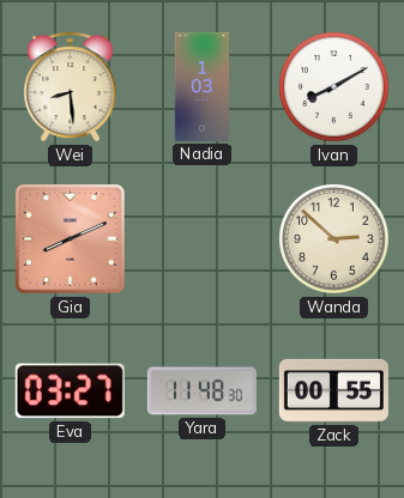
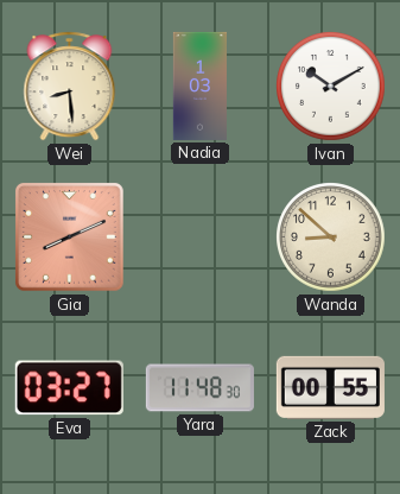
Ivan: 8:10 -> 10:10
Wanda: 2:52 -> 8:52
